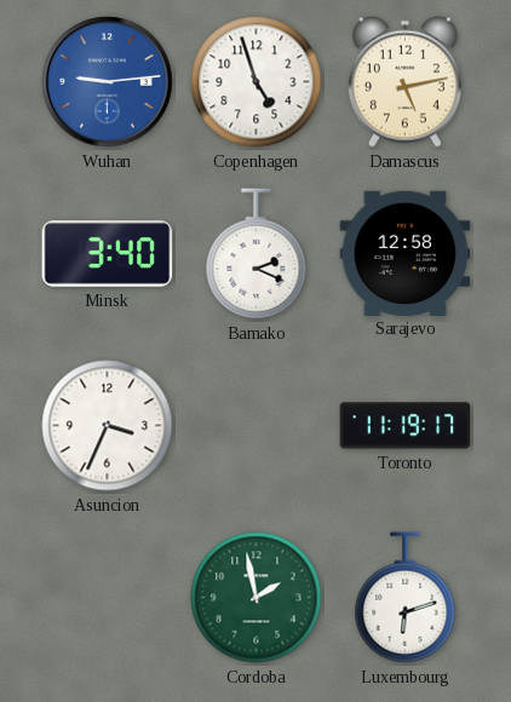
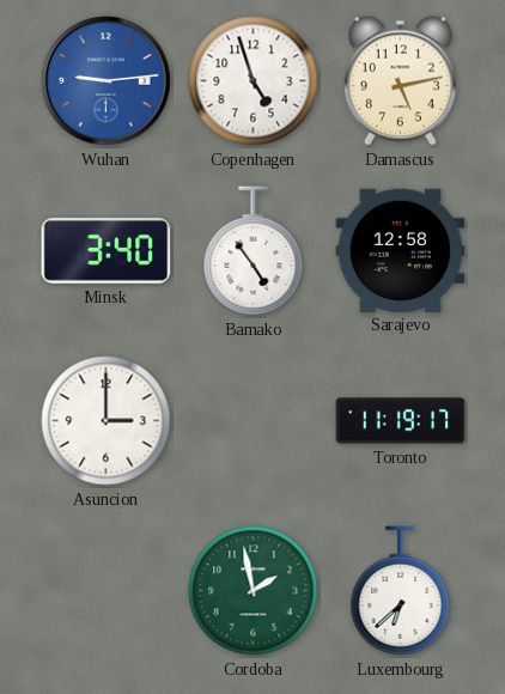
Bamako: 2:19 -> 4:54
Asuncion: 3:34 -> 3:00
Luxembourg: 6:12 -> 6:38
